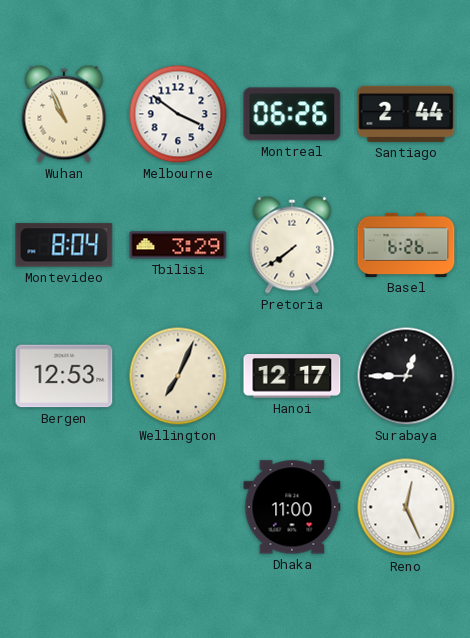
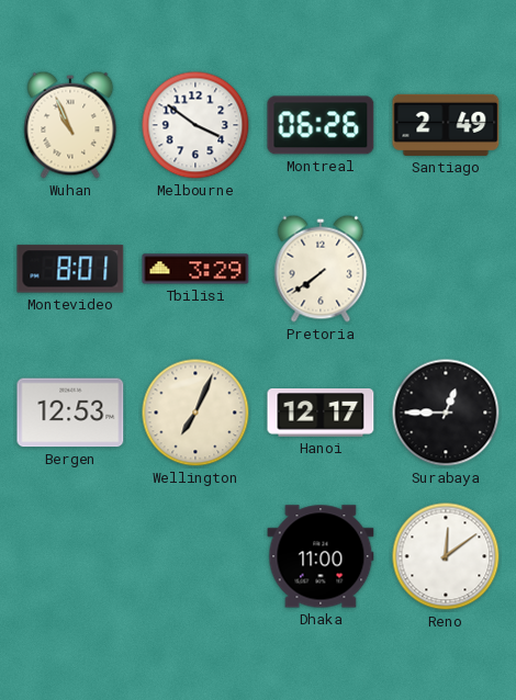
Santiago: 2:44 -> 2:49
Montevideo: 8:04 -> 8:01
Basel: 6:26 -> none
Reno: 12:26 -> 12:09
